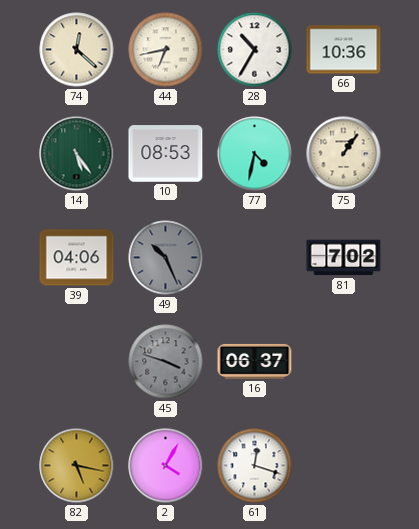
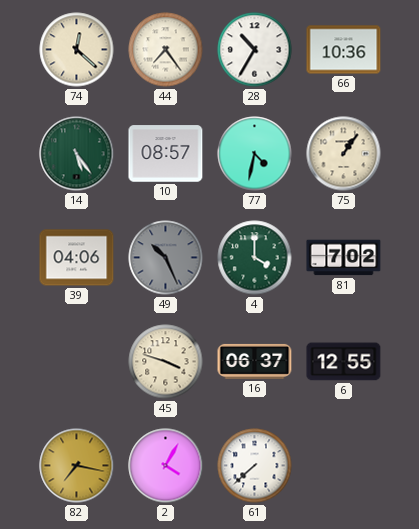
44: 6:43 -> 7:24
10: 08:53 -> 08:57
4: none -> 4:00
45 dial: grey -> cream
6: none -> 12:55
82: 5:17 -> 7:17
61: 12:18 -> 7:38
